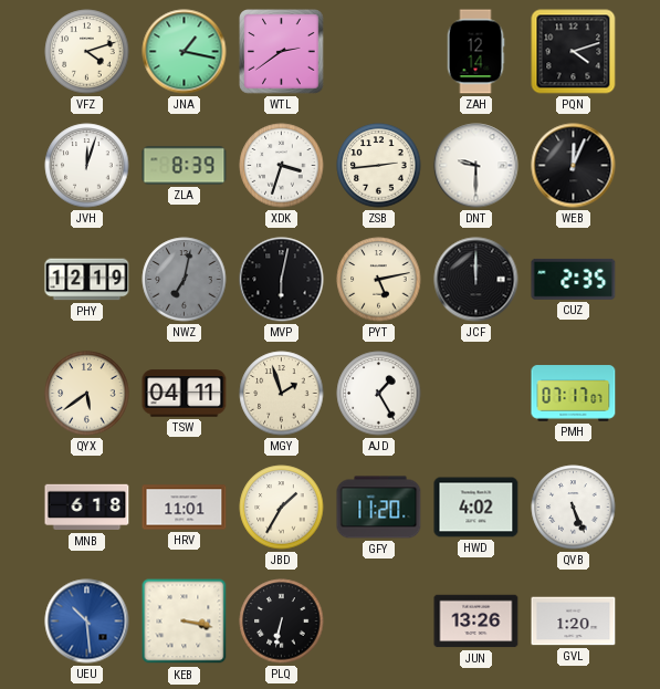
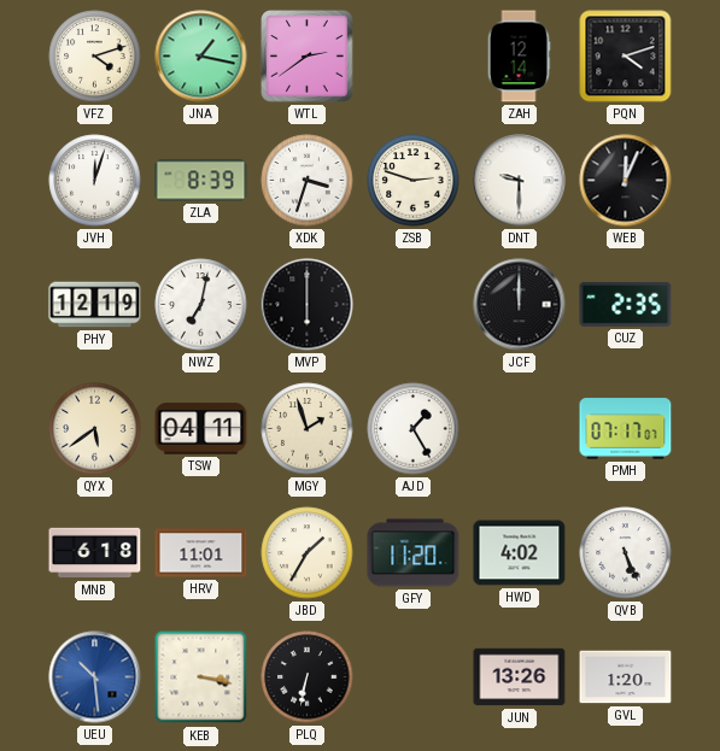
ZSB: 2:44 -> 2:48
NWZ dial: grey -> white
MVP: 6:02 -> 6:00
PYT: 5:13 -> none
